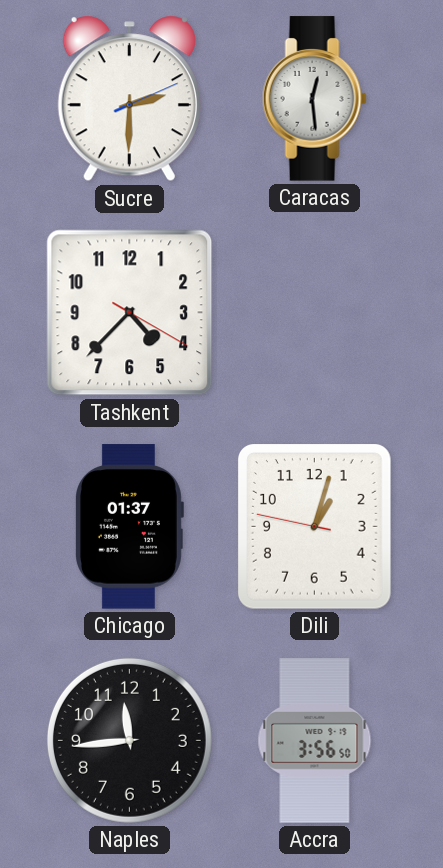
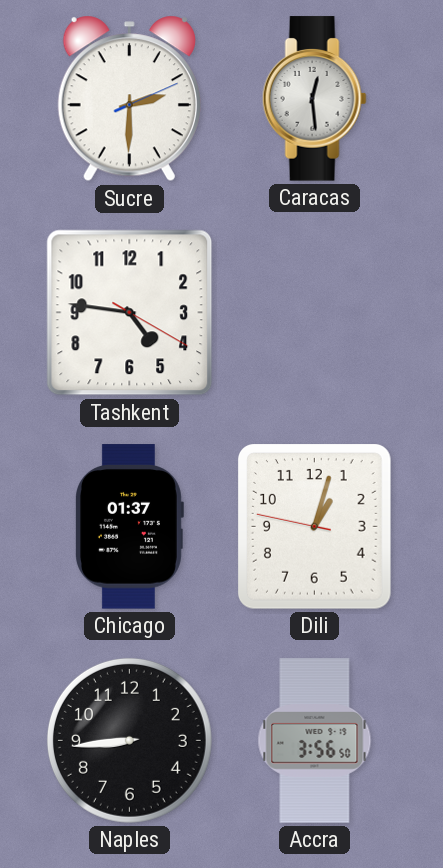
Tashkent: 4:37 -> 4:46
Naples: 11:44 -> 8:44
